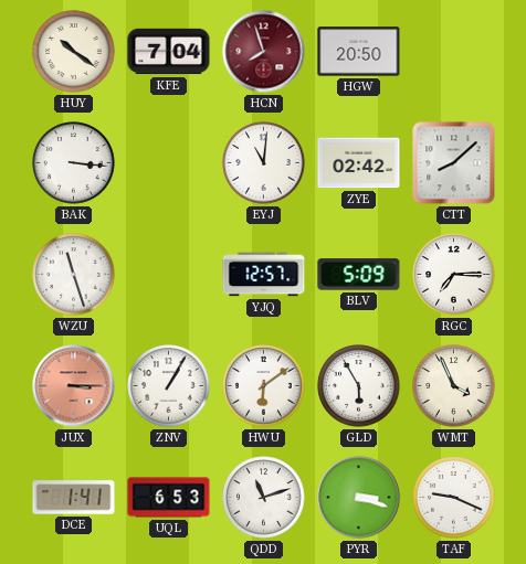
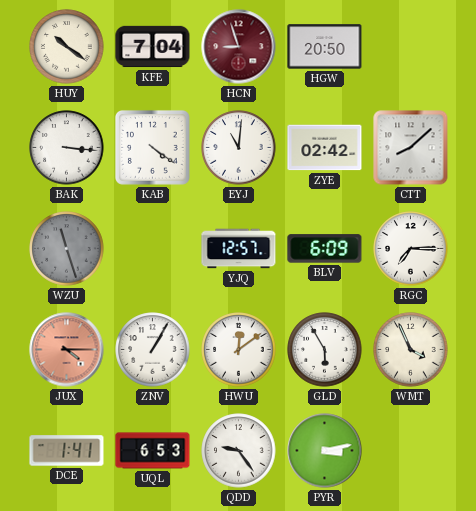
HCN: 7:57 -> 8:57
KAB: none -> 4:21
WZU dial: white -> grey
BLV: 5:09 -> 6:09
JUX: 3:15 -> 4:15
HWU: 6:09 -> 12:09
QDD: 11:12 -> 9:24
PYR: 3:18 -> 3:13
TAF: 9:19 -> none
